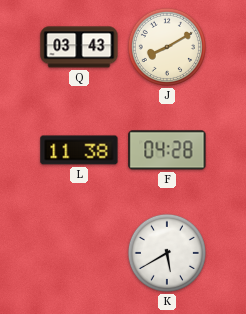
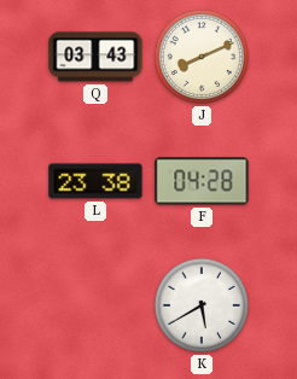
J: 8:10 -> 8:11
L: 11:38 -> 23:38
